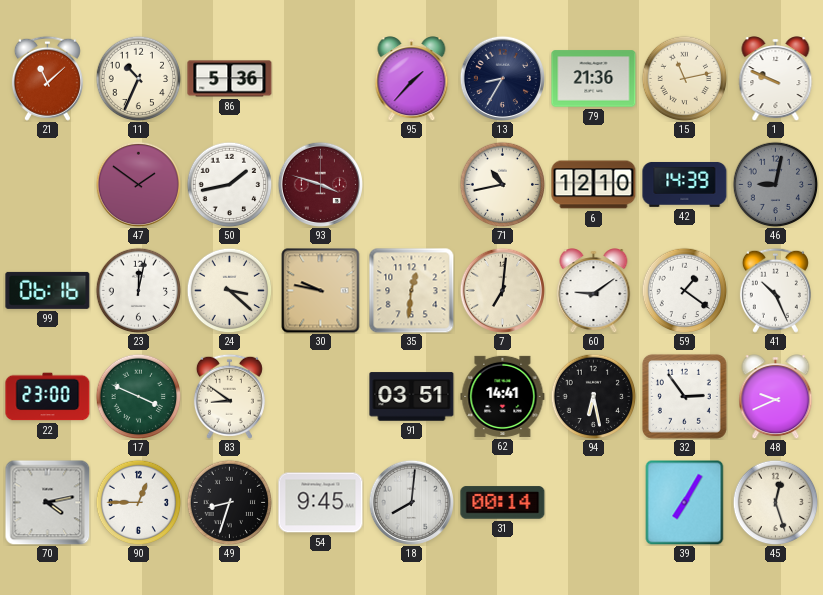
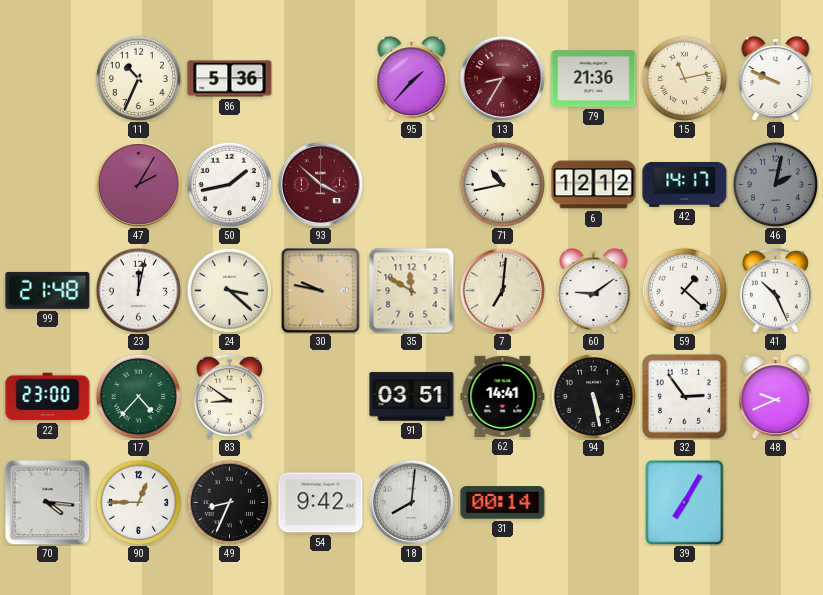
21: 11:08 -> none
13 dial: navy -> burgundy
47: 1:51 -> 2:05
93: 3:48 -> 3:52
6: 12:10 -> 12:12
42: 14:39 -> 14:17
46: 9:02 -> 2:02
99: 06:16 -> 21:48
35: 12:31 -> 11:50
59: 1:21 -> 1:22
17: 3:49 -> 4:37
94: 6:28 -> 5:28
70: 4:13 -> 4:16
49: 8:33 -> 8:34
54: 9:45 -> 9:42
45: 12:27 -> none
